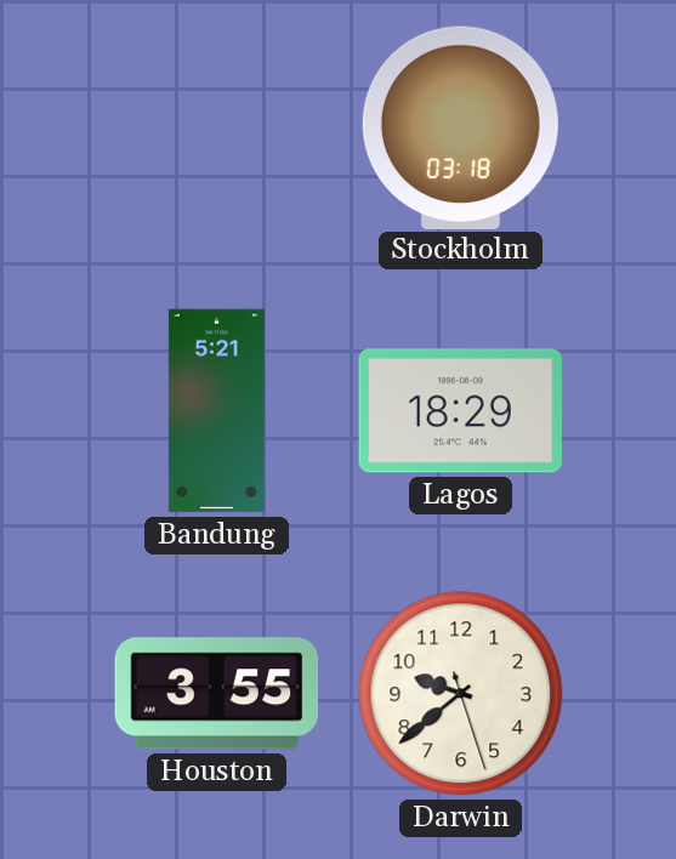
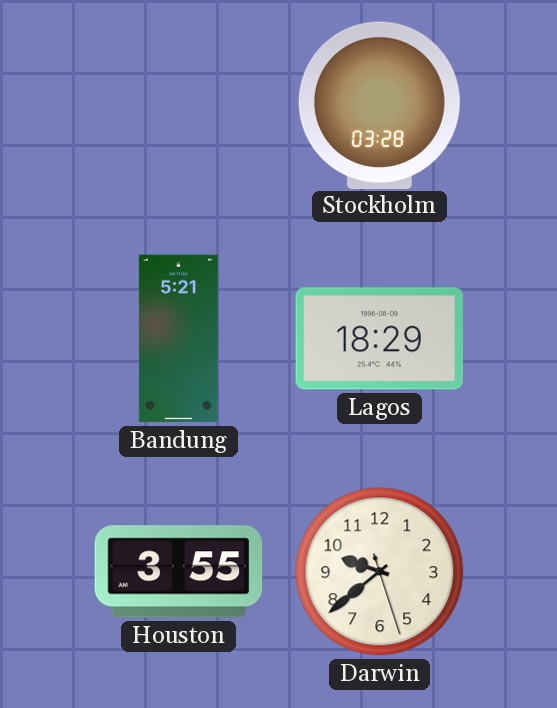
Stockholm: 03:18 -> 03:28
